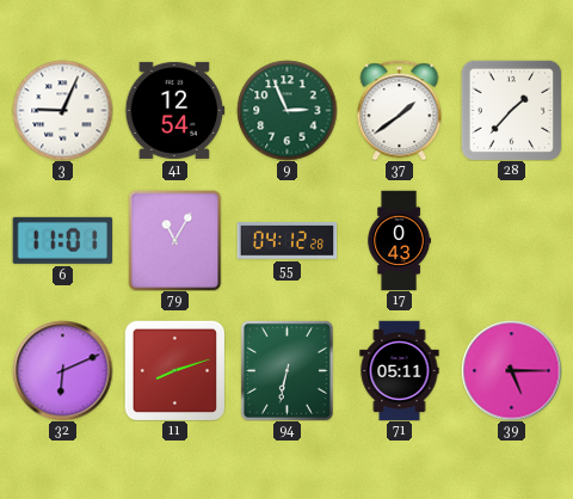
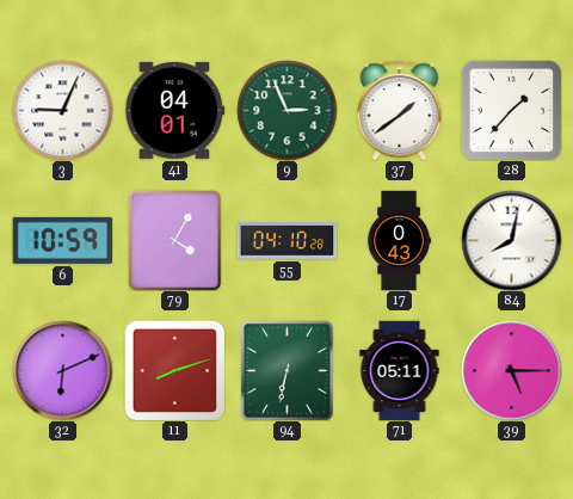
41: 12:54 -> 04:01
6: 11:01 -> 10:59
79: 11:05 -> 4:05
55: 04:12 -> 04:10
84: none -> 8:02
